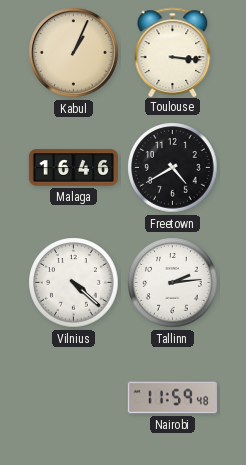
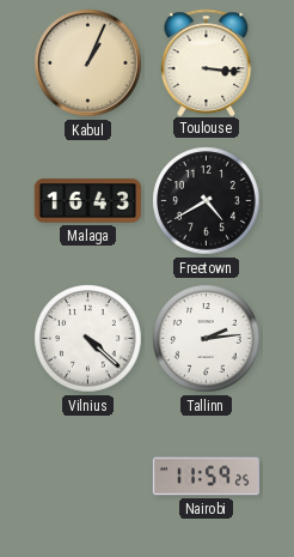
Malaga: 16:46 -> 16:43
Nairobi: 11:59:48 -> 11:59:25
